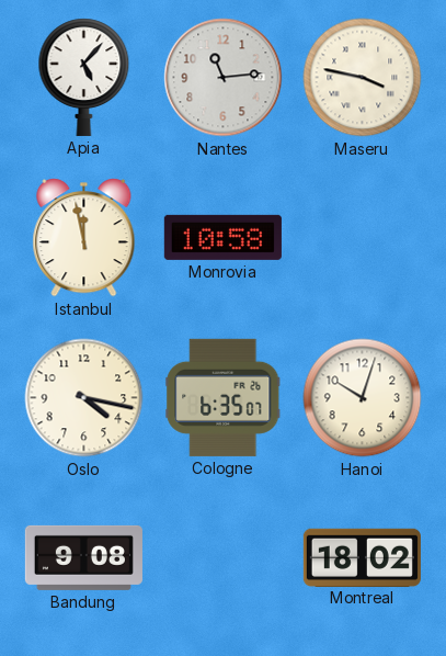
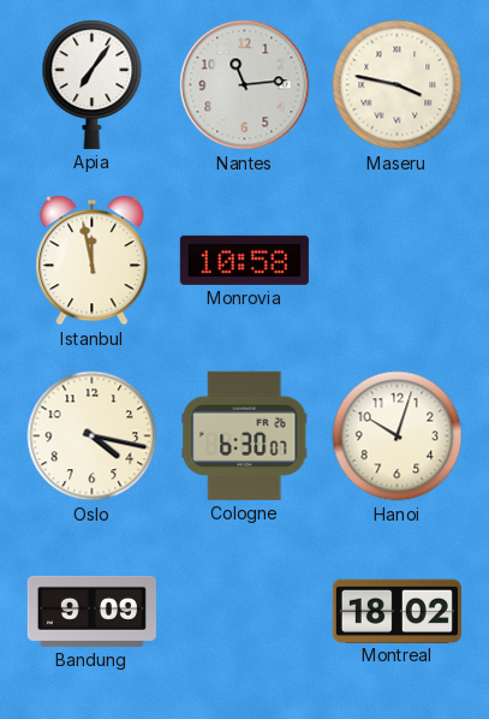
Apia: 5:07 -> 7:06
Cologne: 6:35 -> 6:30
Bandung: 9:08 -> 9:09
